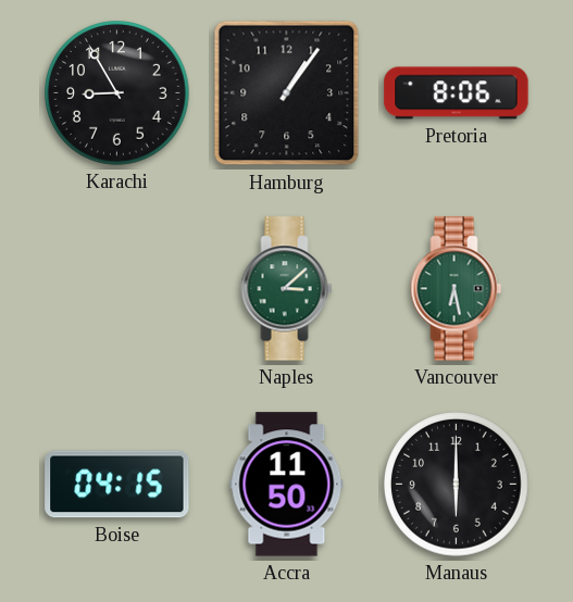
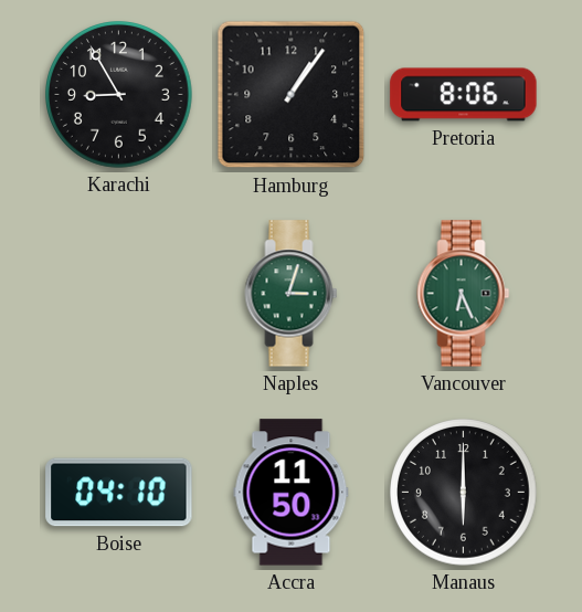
Naples: 3:08 -> 3:03
Vancouver: 6:28 -> 6:26
Boise: 04:15 -> 04:10
